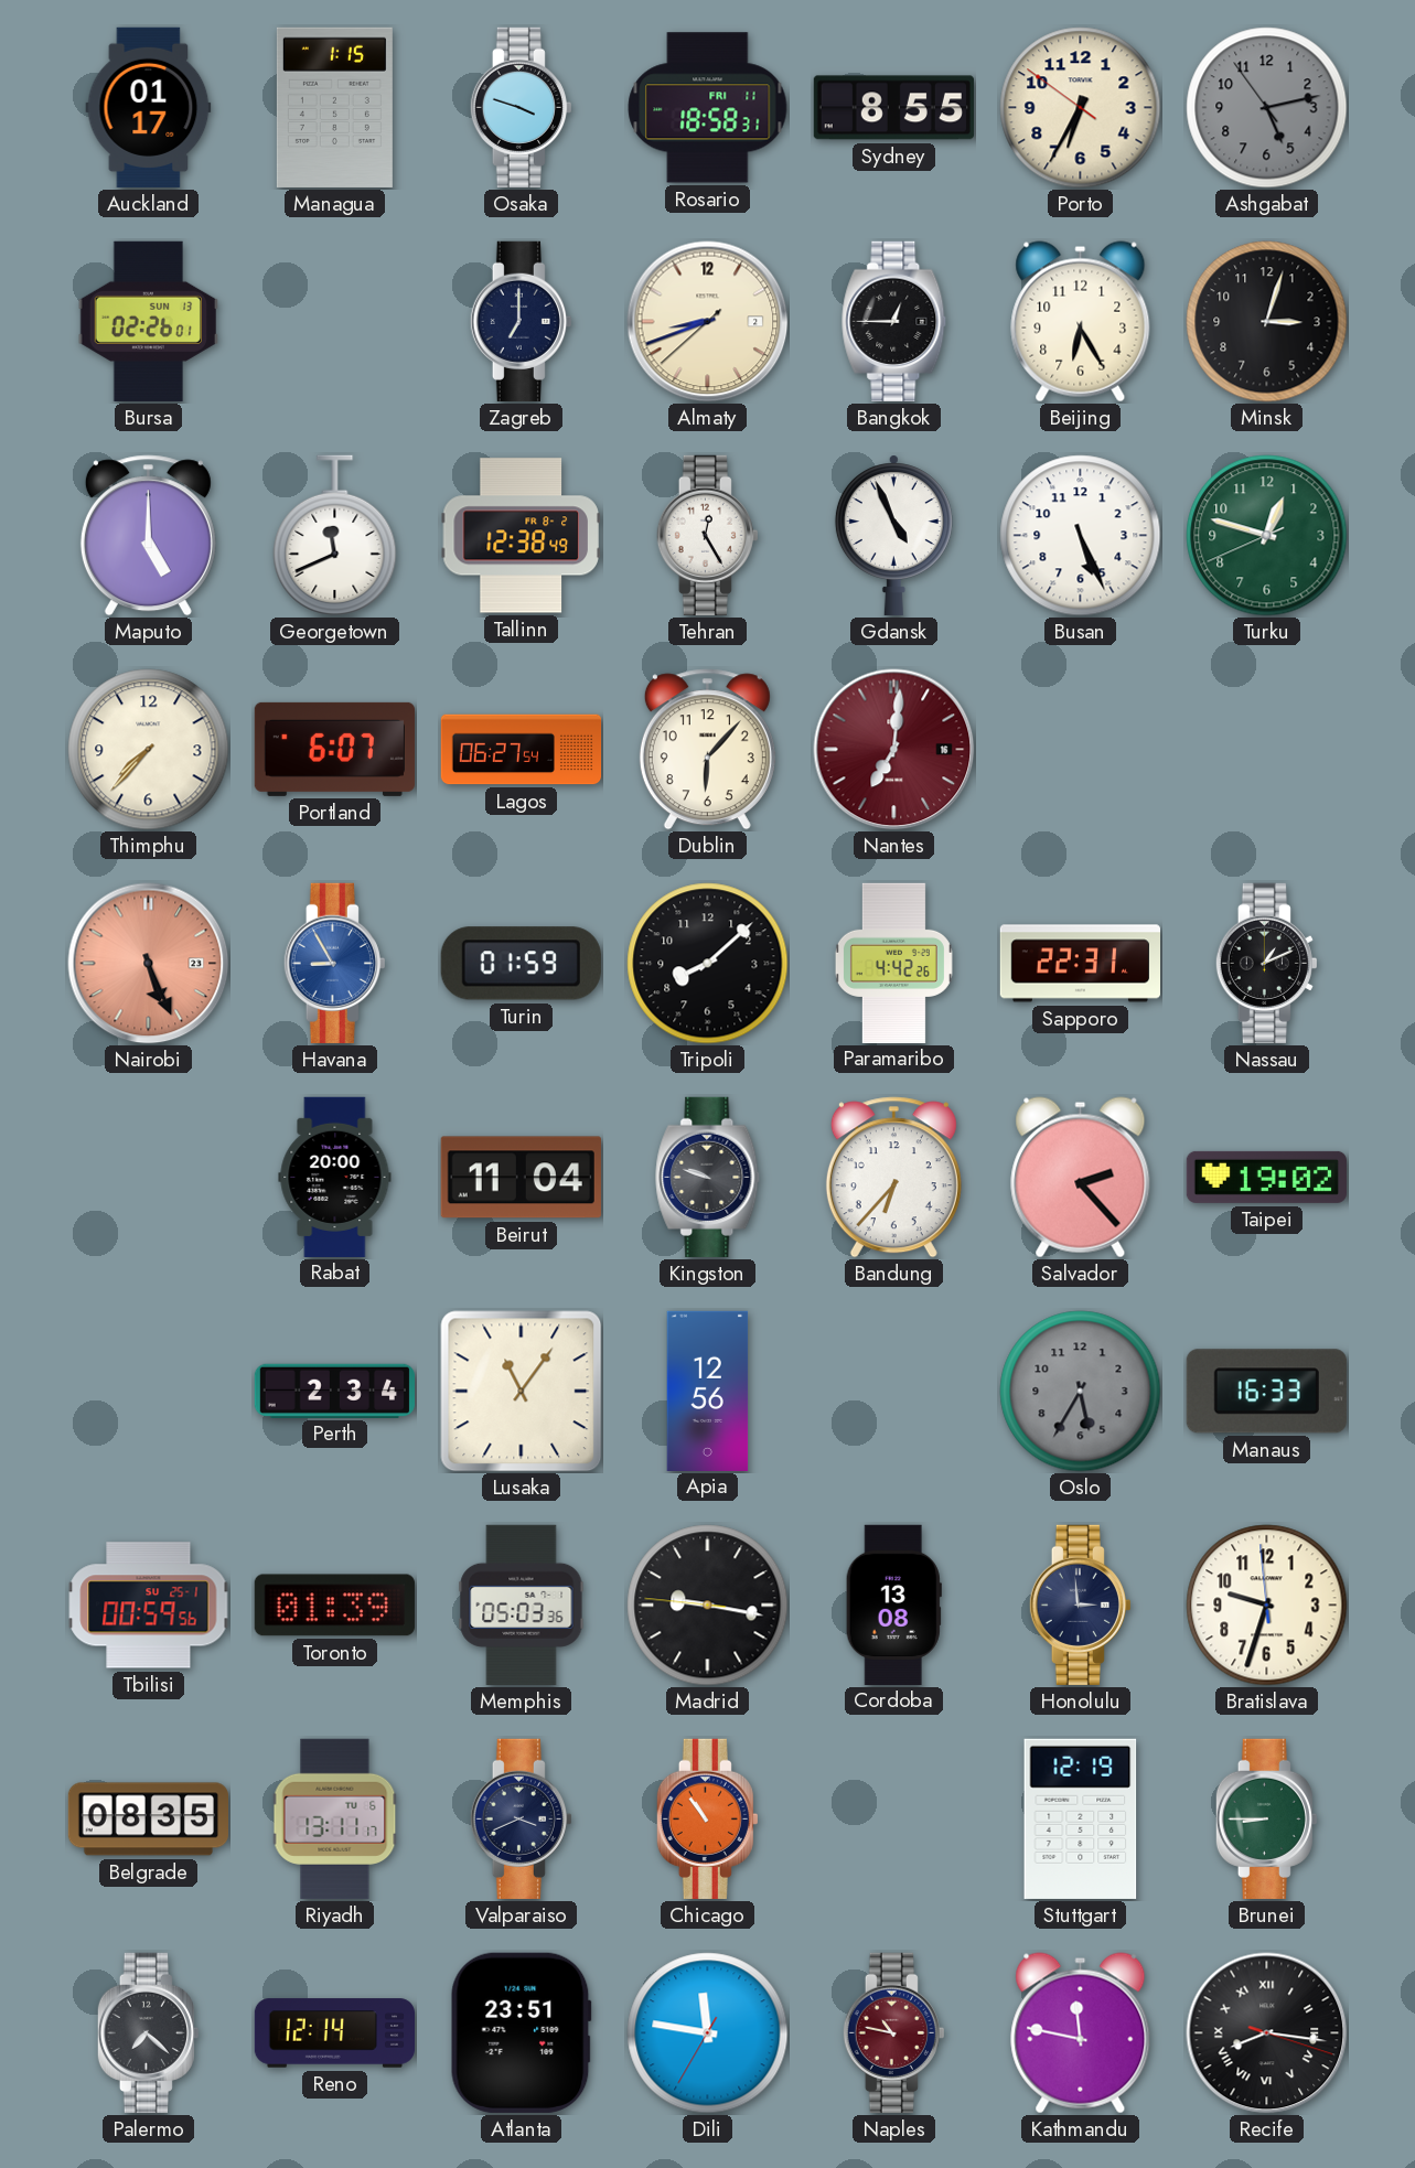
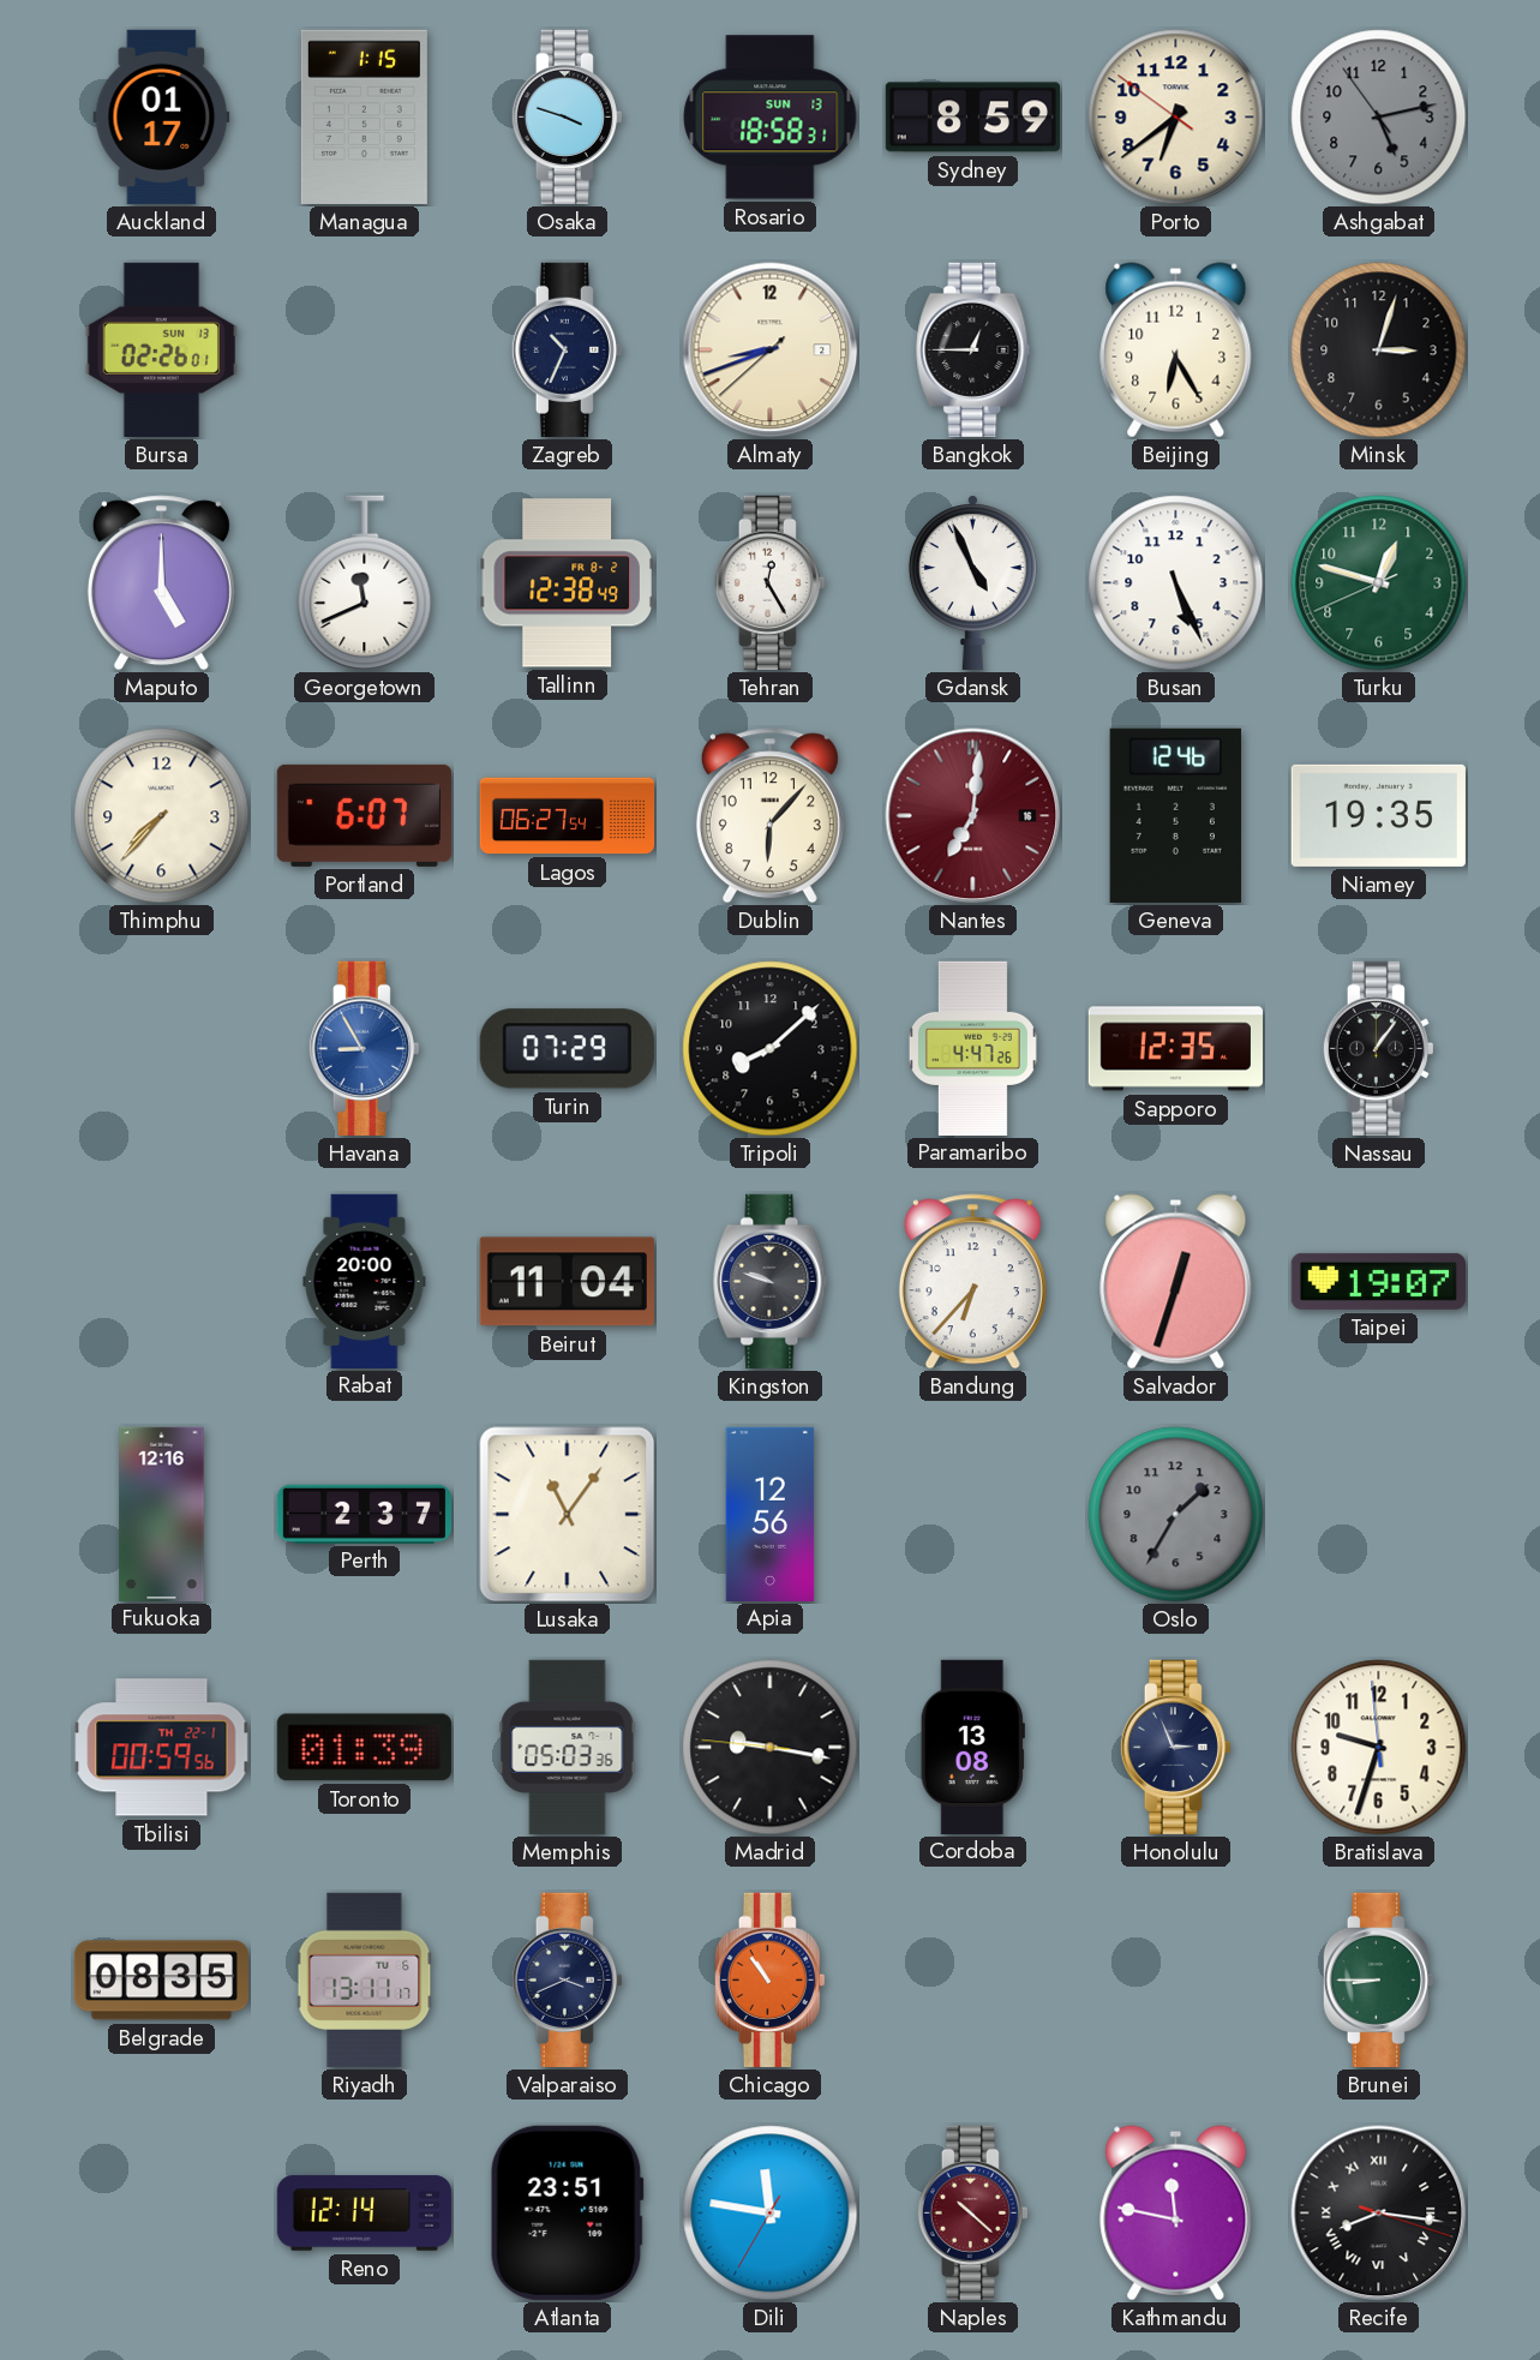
Rosario date: FRI 11 -> SUN 13
Sydney: 8:55 -> 8:59
Porto: 6:34 -> 6:38
Zagreb: 7:00 -> 10:34
Geneva: none -> 12:46
Niamey: none -> 19:35
Nairobi: 5:26 -> none
Turin: 01:59 -> 07:29
Paramaribo: 4:42 -> 4:47
Sapporo: 22:31 -> 12:35
Nassau: 1:11 -> 1:06
Salvador: 2:23 -> 12:33
Taipei: 19:02 -> 19:07
Fukuoka: none -> 12:16
Perth: 2:34 -> 2:37
Oslo: 5:35 -> 1:35
Manaus: 16:33 -> none
Tbilisi date: SU 25-1 -> TH 22-1
Honolulu: 2:59 -> 2:56
Stuttgart: 12:19 -> none
Palermo: 7:22 -> none
Naples: 10:47 -> 10:22
